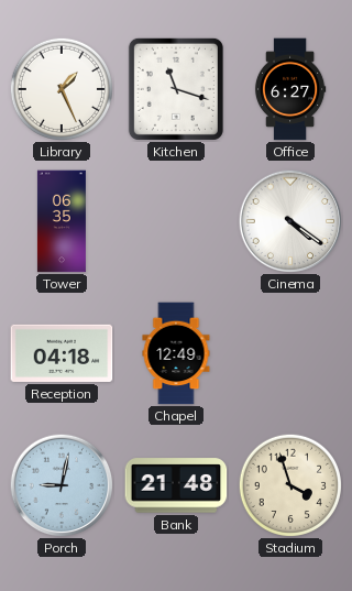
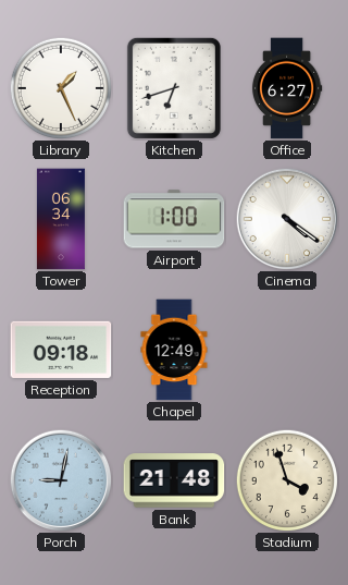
Kitchen: 11:18 -> 6:42
Tower: 06:35 -> 06:34
Airport: none -> 1:00
Reception: 04:18 -> 09:18
